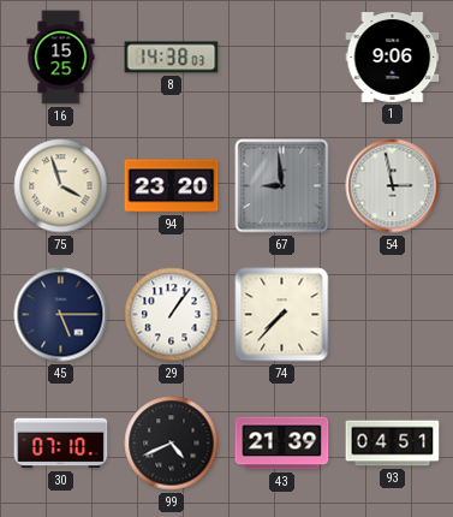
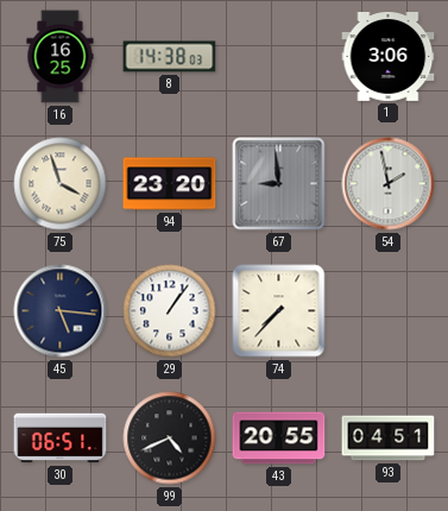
16: 15:25 -> 16:25
1: 9:06 -> 3:06
54: 2:58 -> 1:58
45: 5:15 -> 5:16
30: 07:10 -> 06:51
43: 21:39 -> 20:55
